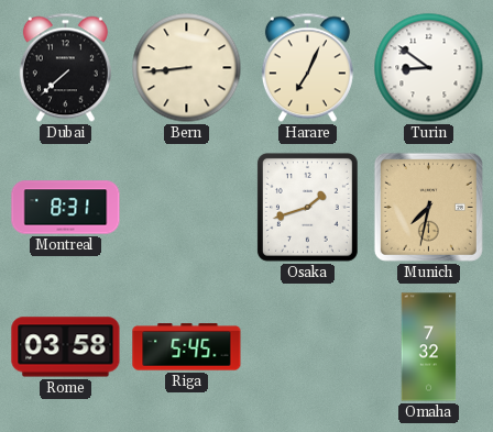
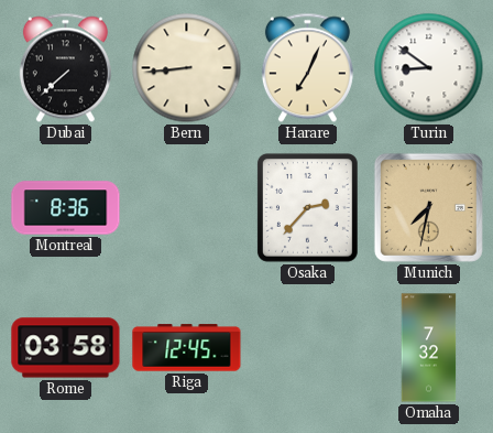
Montreal: 8:31 -> 8:36
Osaka: 1:42 -> 2:37
Riga: 5:45 -> 12:45
